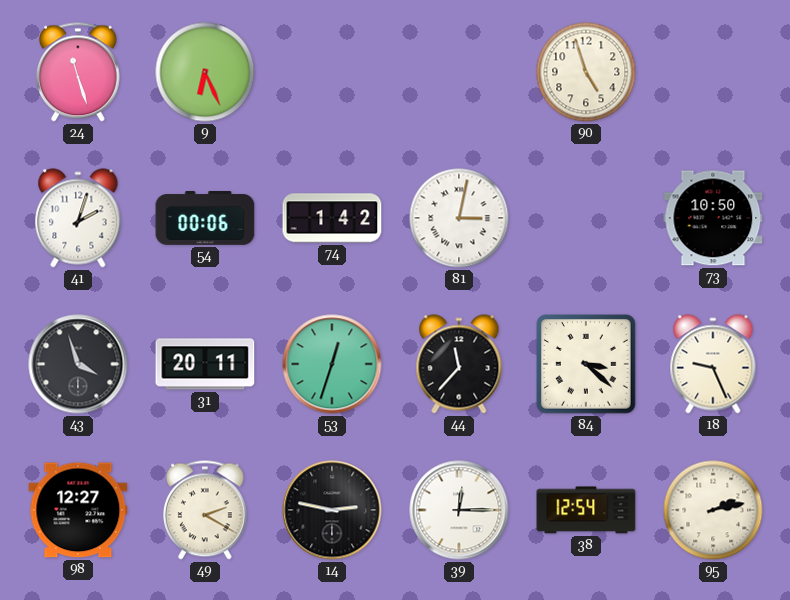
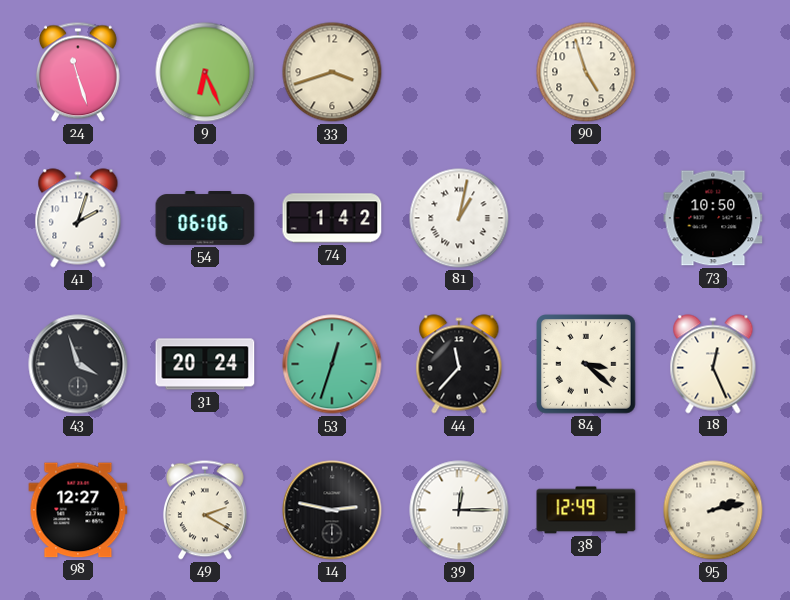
33: none -> 3:42
54: 00:06 -> 06:06
81: 3:02 -> 1:02
31: 20:11 -> 20:24
18: 9:26 -> 12:26
38: 12:54 -> 12:49
